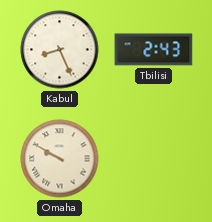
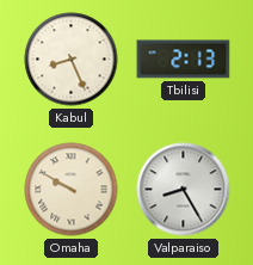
Tbilisi: 2:43 -> 2:13
Valparaiso: none -> 8:25
